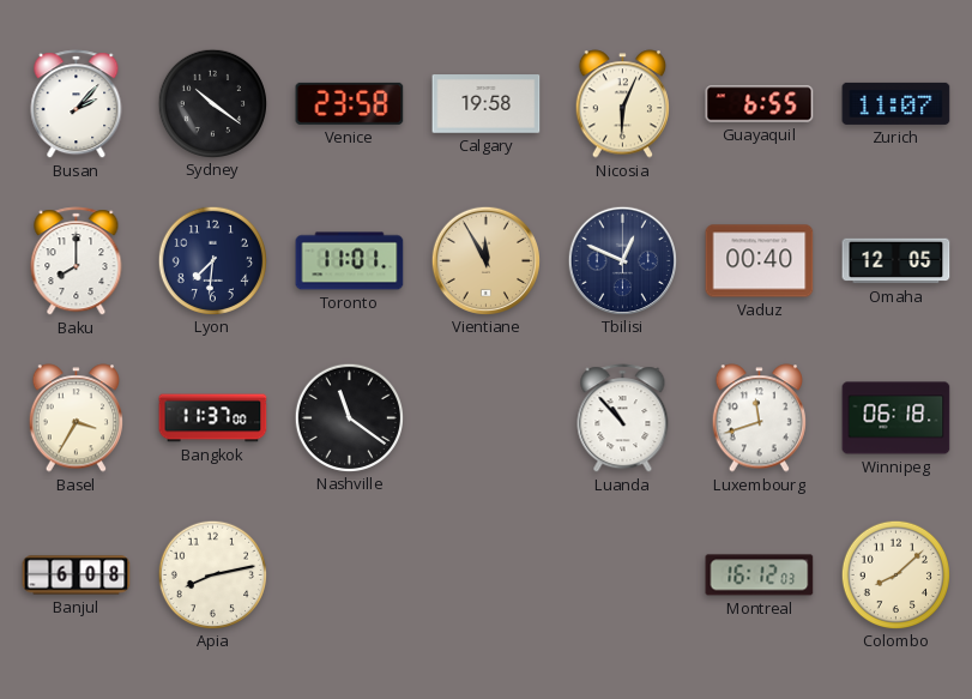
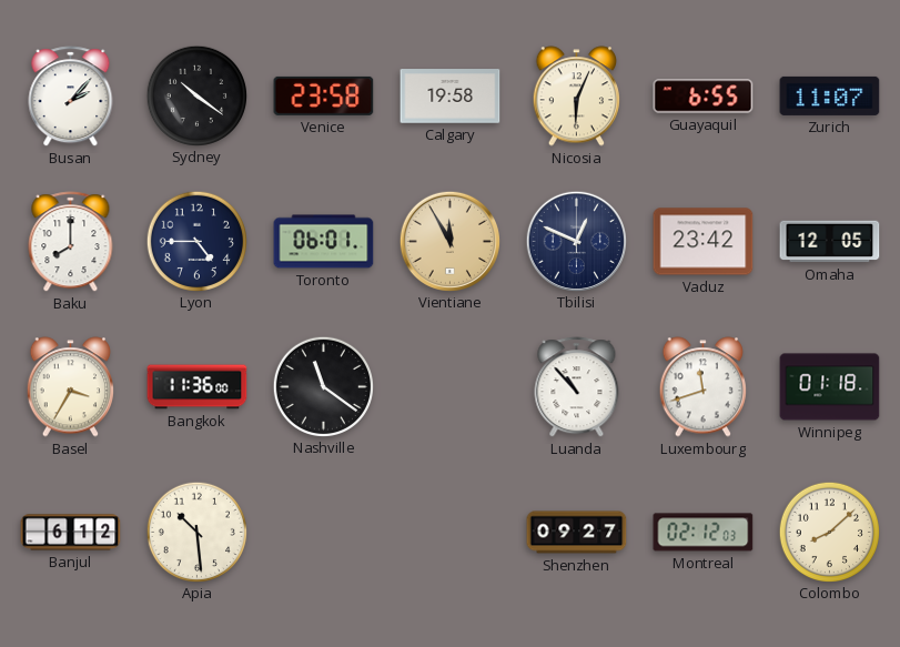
Lyon: 7:31 -> 4:45
Toronto: 11:01 -> 06:01
Vaduz: 00:40 -> 23:42
Bangkok: 11:37 -> 11:36
Winnipeg: 06:18 -> 01:18
Banjul: 6:08 -> 6:12
Apia: 8:13 -> 10:29
Shenzhen: none -> 09:27
Montreal: 16:12 -> 02:12
